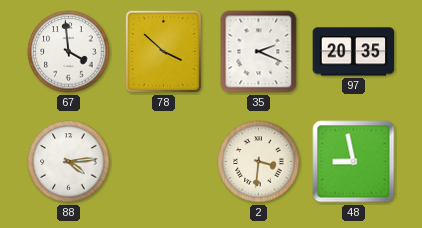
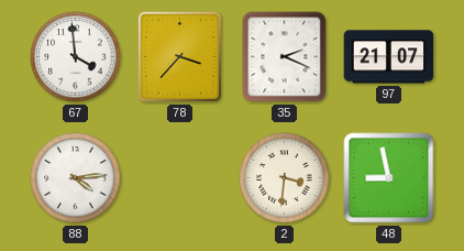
78: 3:52 -> 3:37
97: 20:35 -> 21:07
